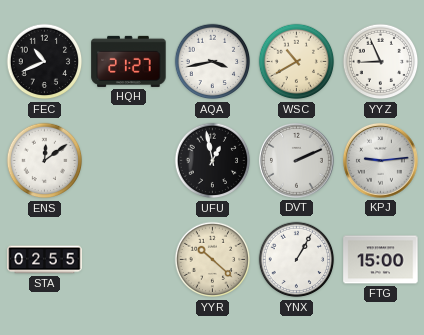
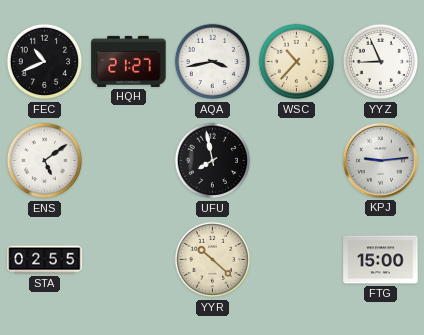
WSC: 10:40 -> 10:37
ENS: 12:09 -> 5:09
UFU: 12:58 -> 7:58
DVT: 2:11 -> none
YNX: 1:05 -> none
